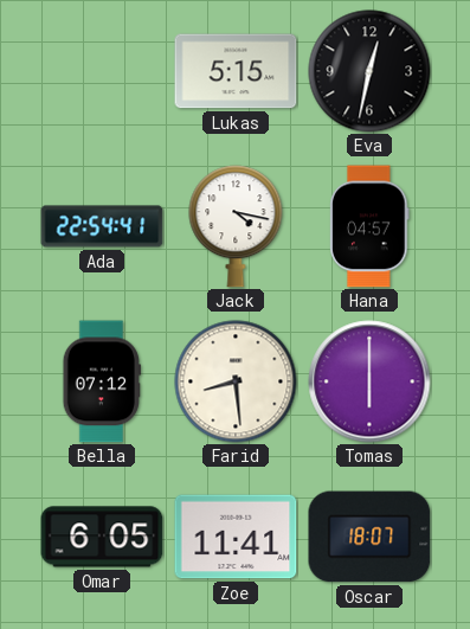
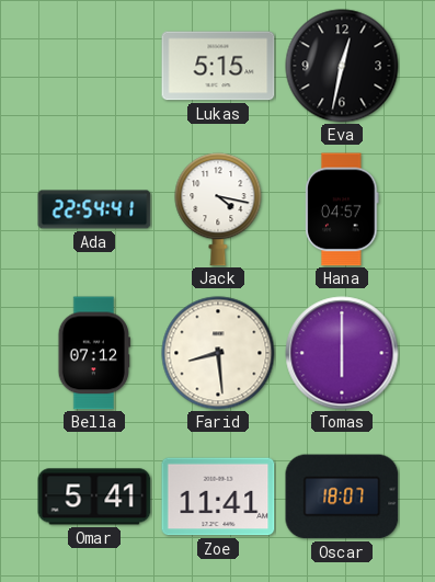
Omar: 6:05 -> 5:41
